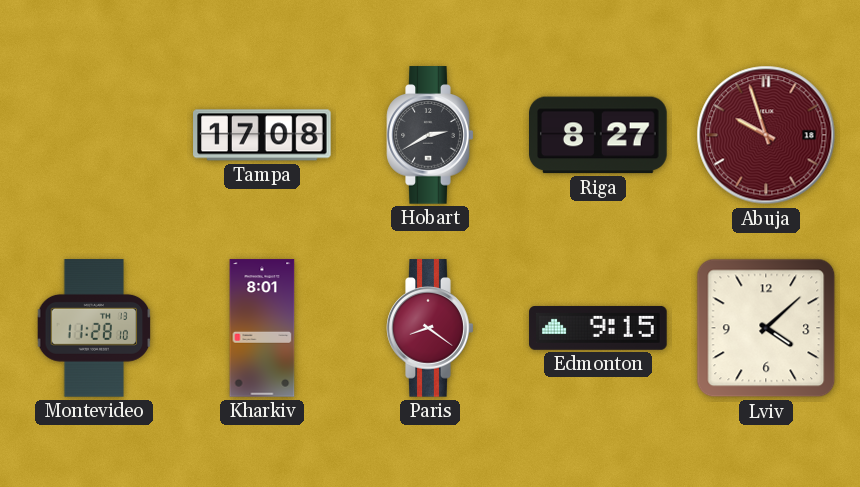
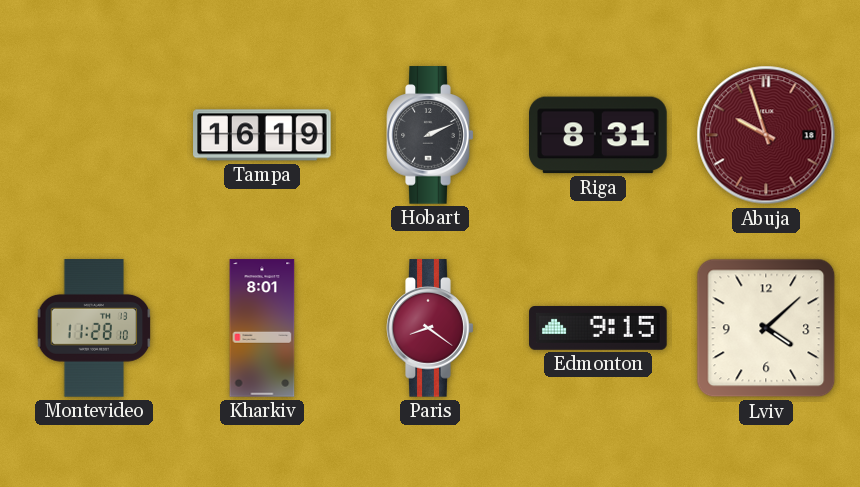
Tampa: 17:08 -> 16:19
Hobart: 2:40 -> 2:11
Riga: 8:27 -> 8:31
